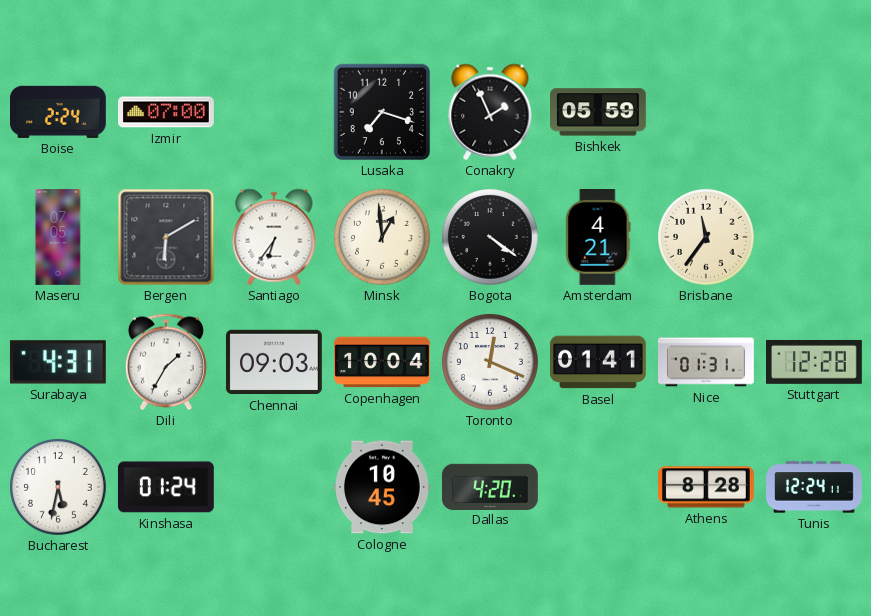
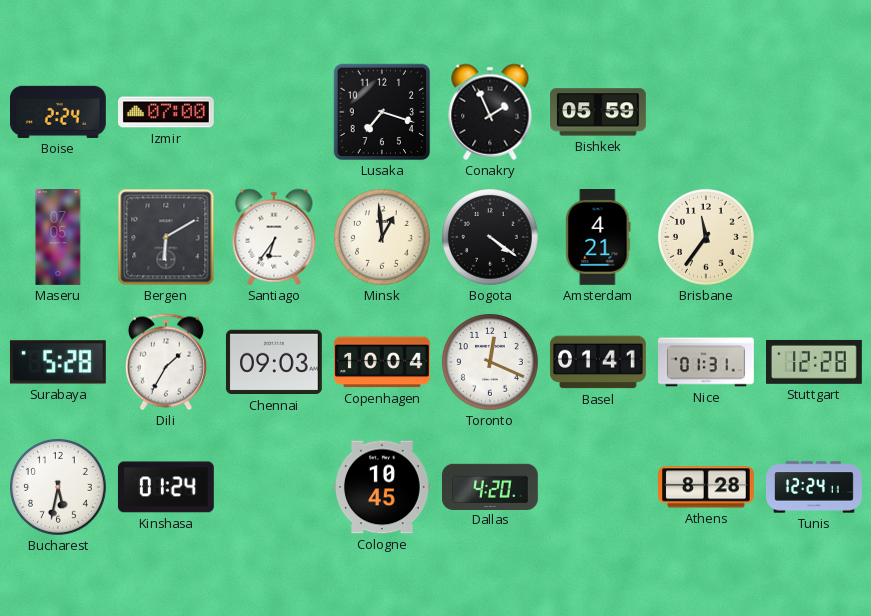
Surabaya: 4:31 -> 5:28
